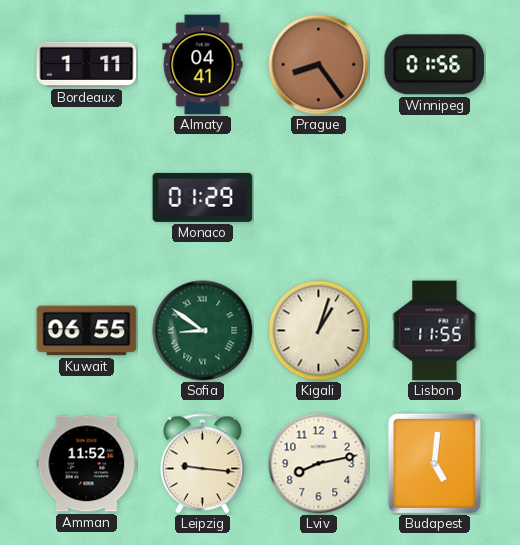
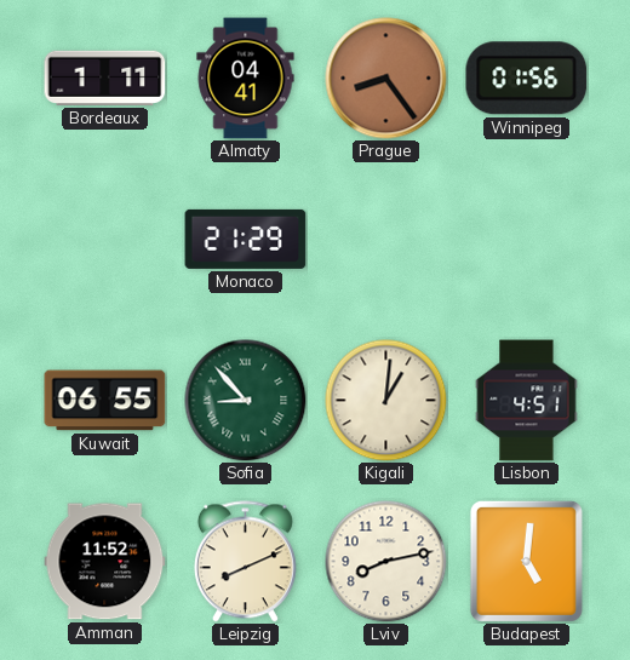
Monaco: 01:29 -> 21:29
Sofia: 8:51 -> 8:53
Kigali: 1:03 -> 1:01
Lisbon: 11:55 -> 4:51
Leipzig: 9:16 -> 8:11
